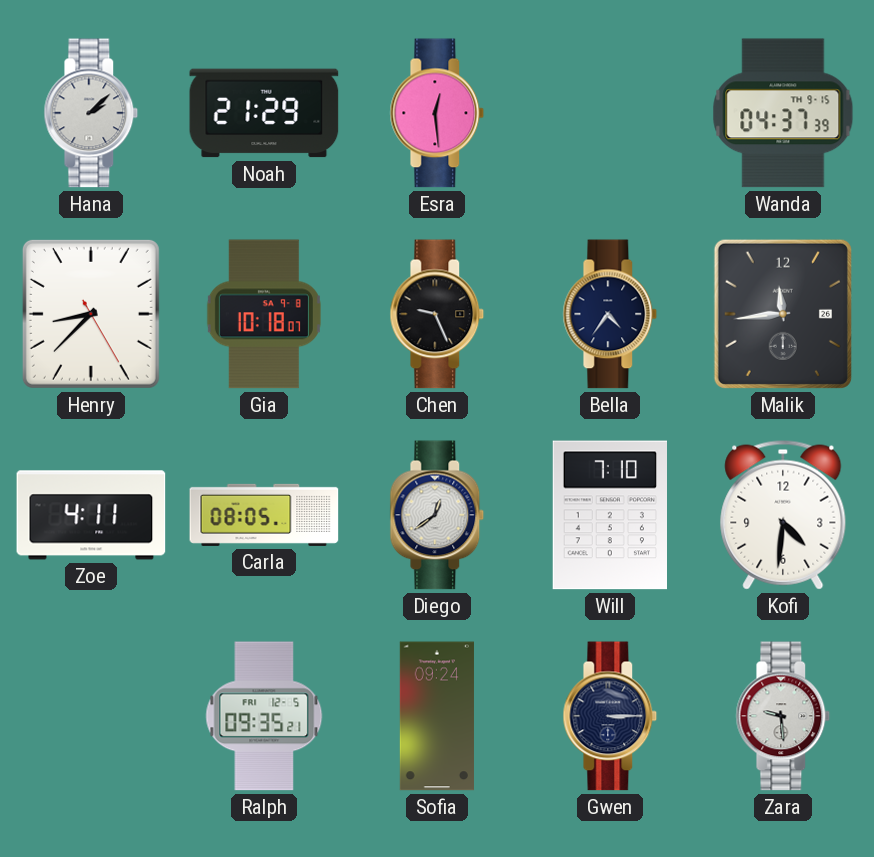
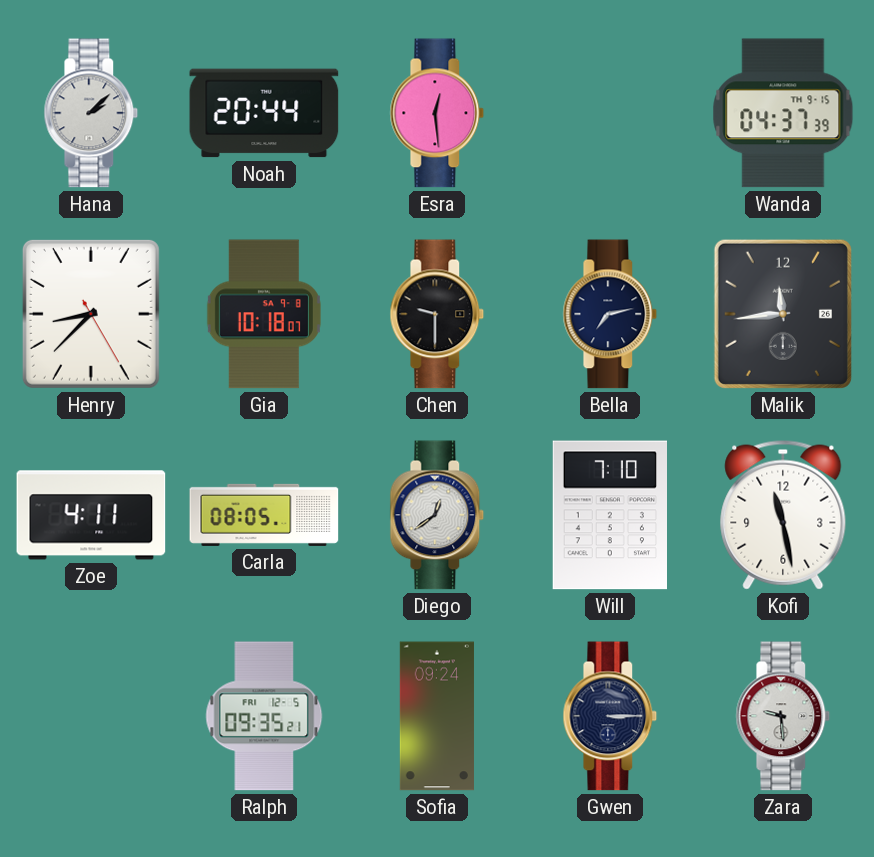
Noah: 21:29 -> 20:44
Chen: 9:26 -> 9:30
Bella: 4:36 -> 7:13
Kofi: 4:31 -> 11:28
